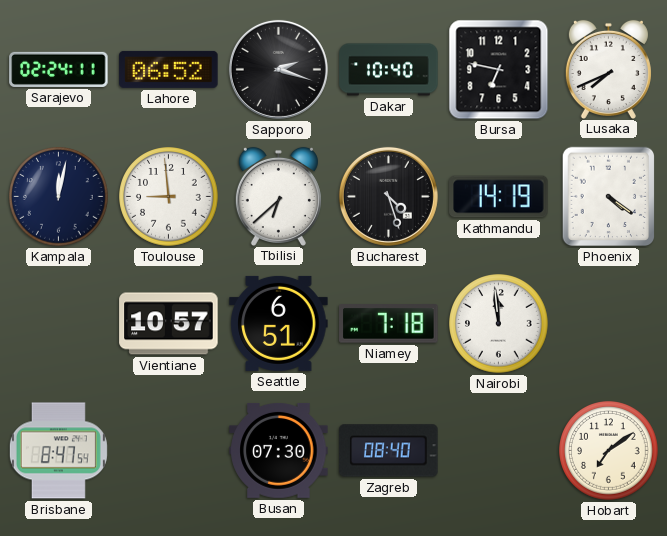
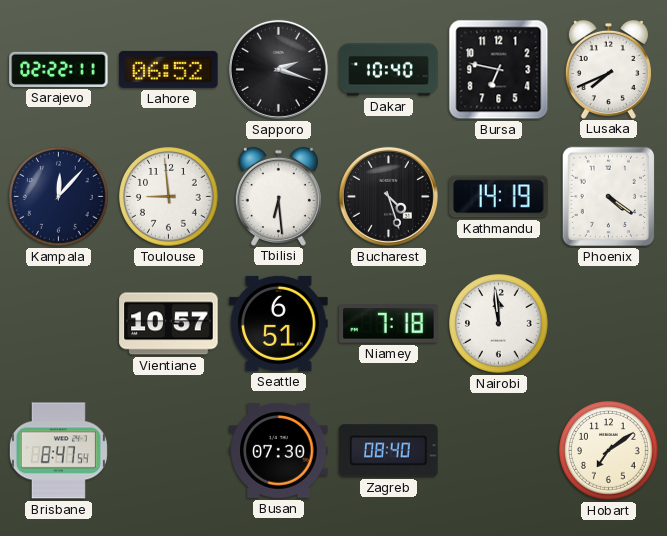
Sarajevo: 02:24 -> 02:22
Kampala: 12:02 -> 12:07
Tbilisi: 6:38 -> 6:29
